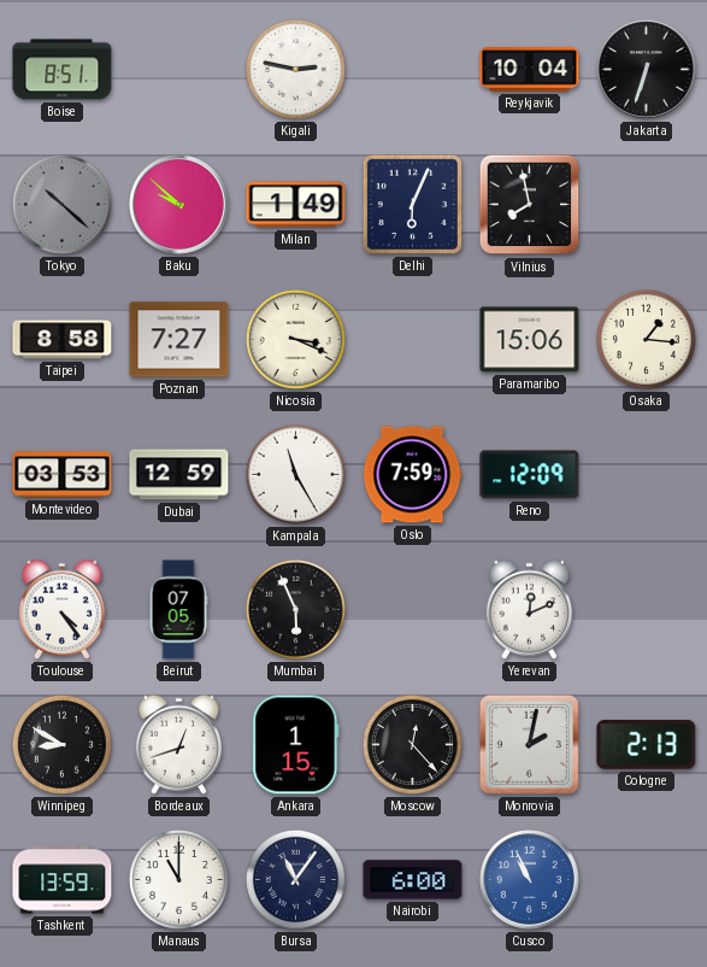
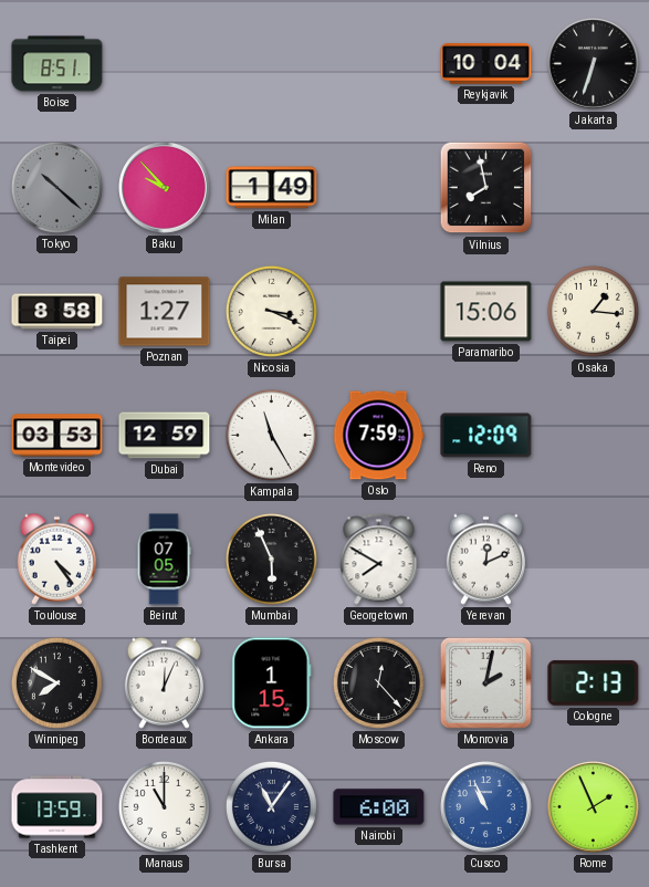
Kigali: 2:47 -> none
Baku: 9:52 -> 9:53
Delhi: 6:04 -> none
Poznan: 7:27 -> 1:27
Georgetown: none -> 7:50
Winnipeg: 8:50 -> 7:50
Bordeaux: 12:42 -> 12:04
Rome: none -> 1:56
